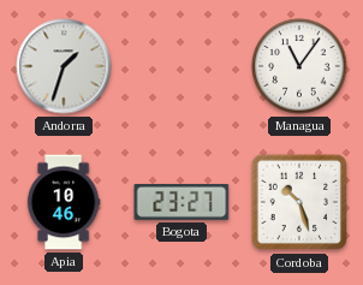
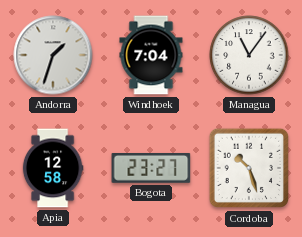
Windhoek: none -> 7:04
Apia: 10:46 -> 12:58
